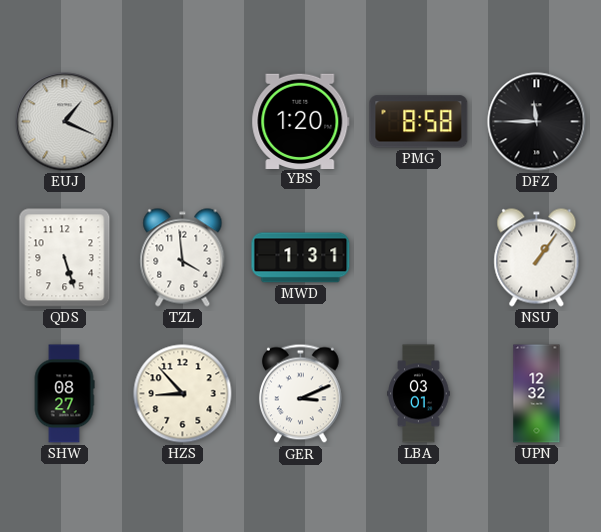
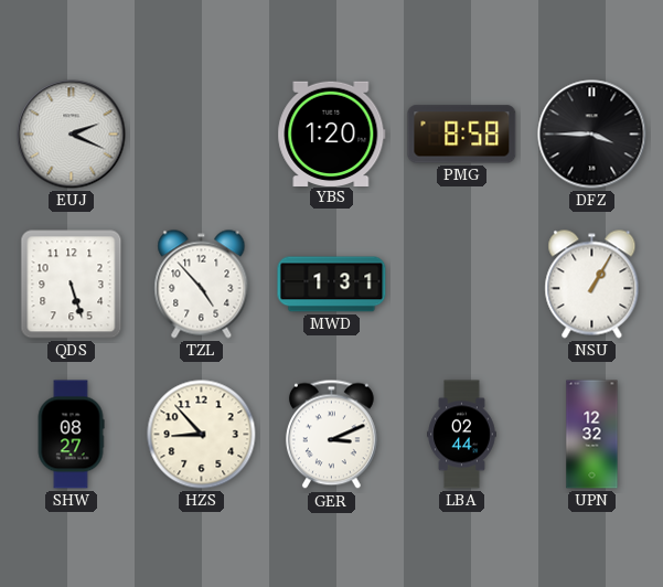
EUJ: 1:19 -> 2:19
DFZ: 11:45 -> 3:45
TZL: 3:59 -> 4:53
NSU: 1:06 -> 1:05
LBA: 03:01 -> 02:44
